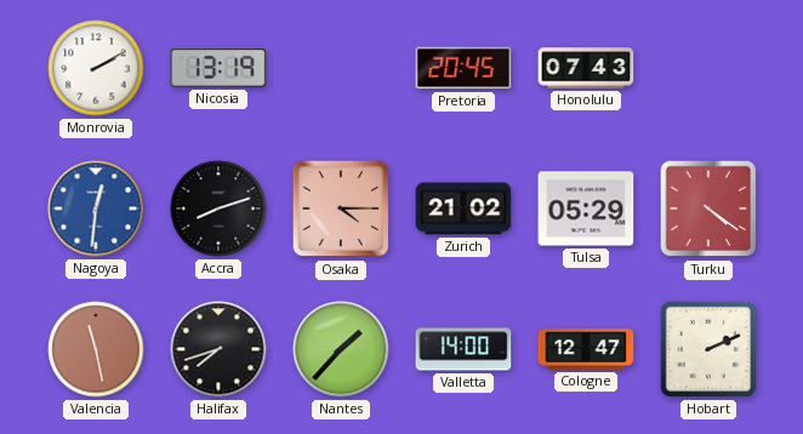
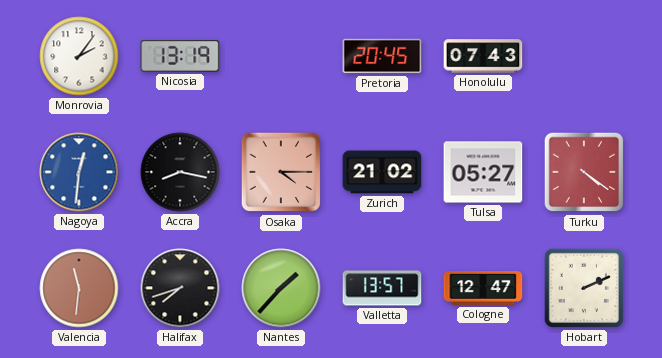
Monrovia: 2:10 -> 2:06
Accra: 8:12 -> 8:17
Tulsa: 05:29 -> 05:27
Valencia: 11:28 -> 11:31
Valletta: 14:00 -> 13:57
